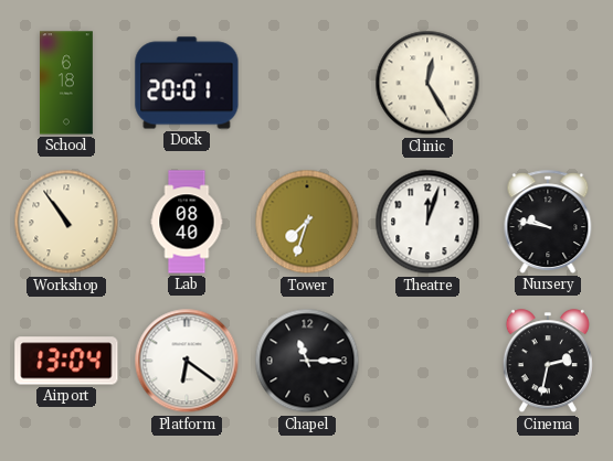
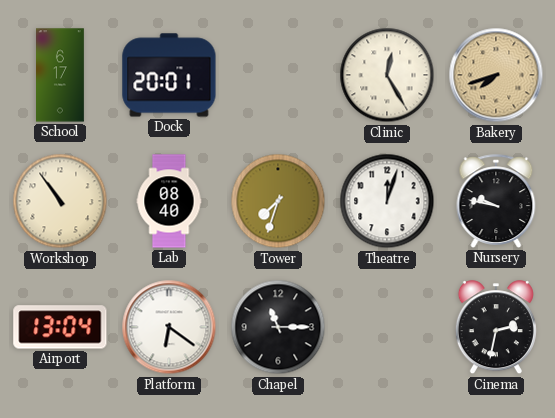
School: 6:18 -> 6:17
Bakery: none -> 7:42
